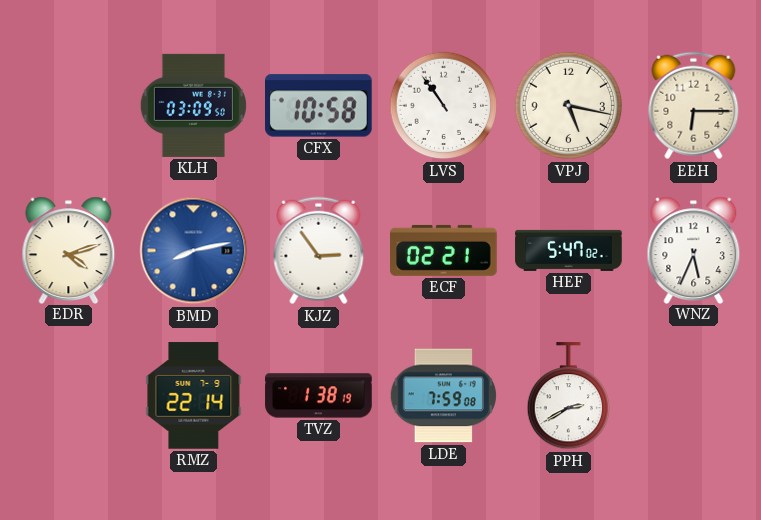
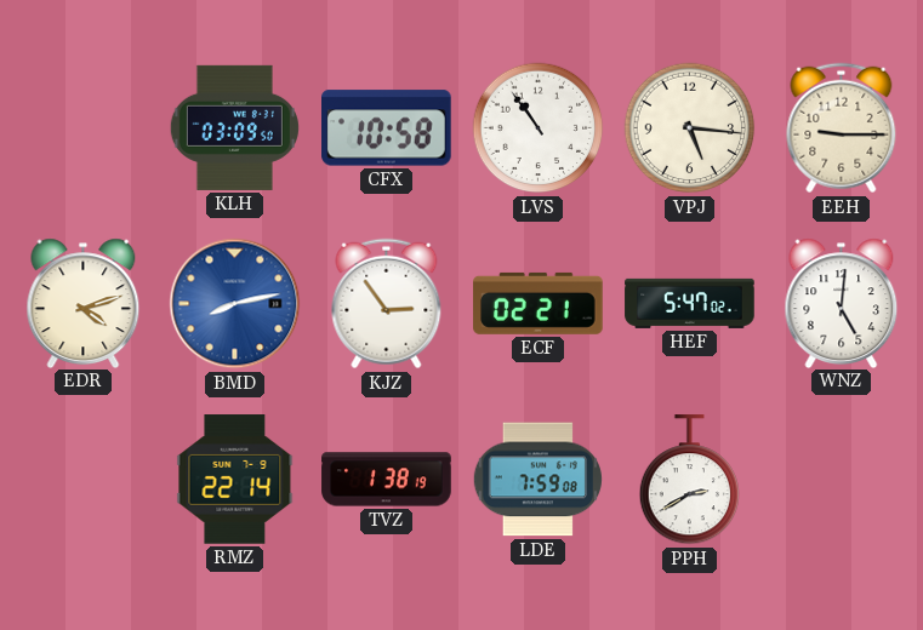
VPJ: 5:17 -> 5:16
EEH: 6:15 -> 9:15
WNZ: 5:34 -> 5:01
